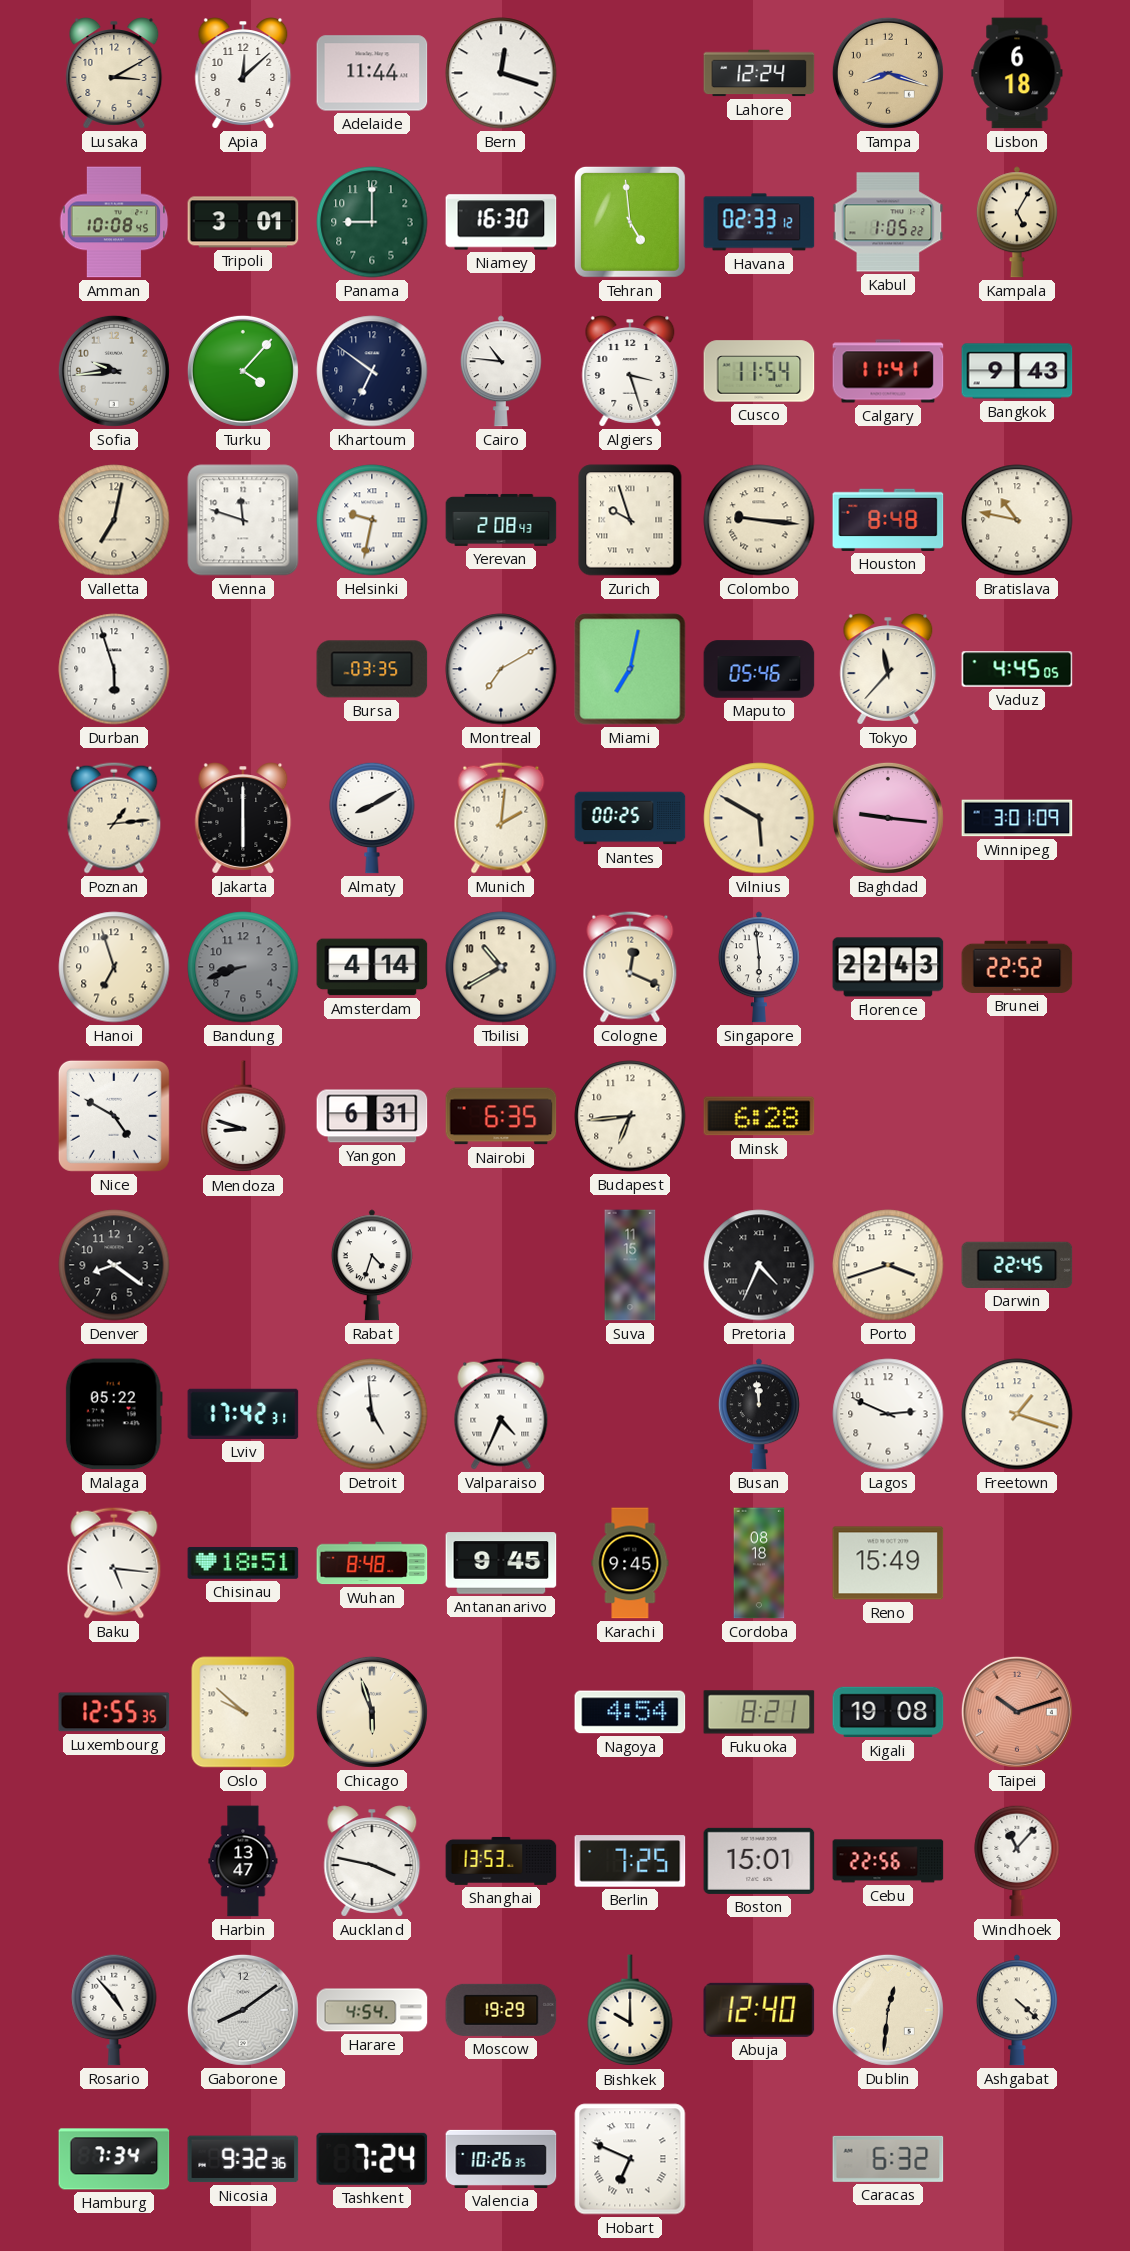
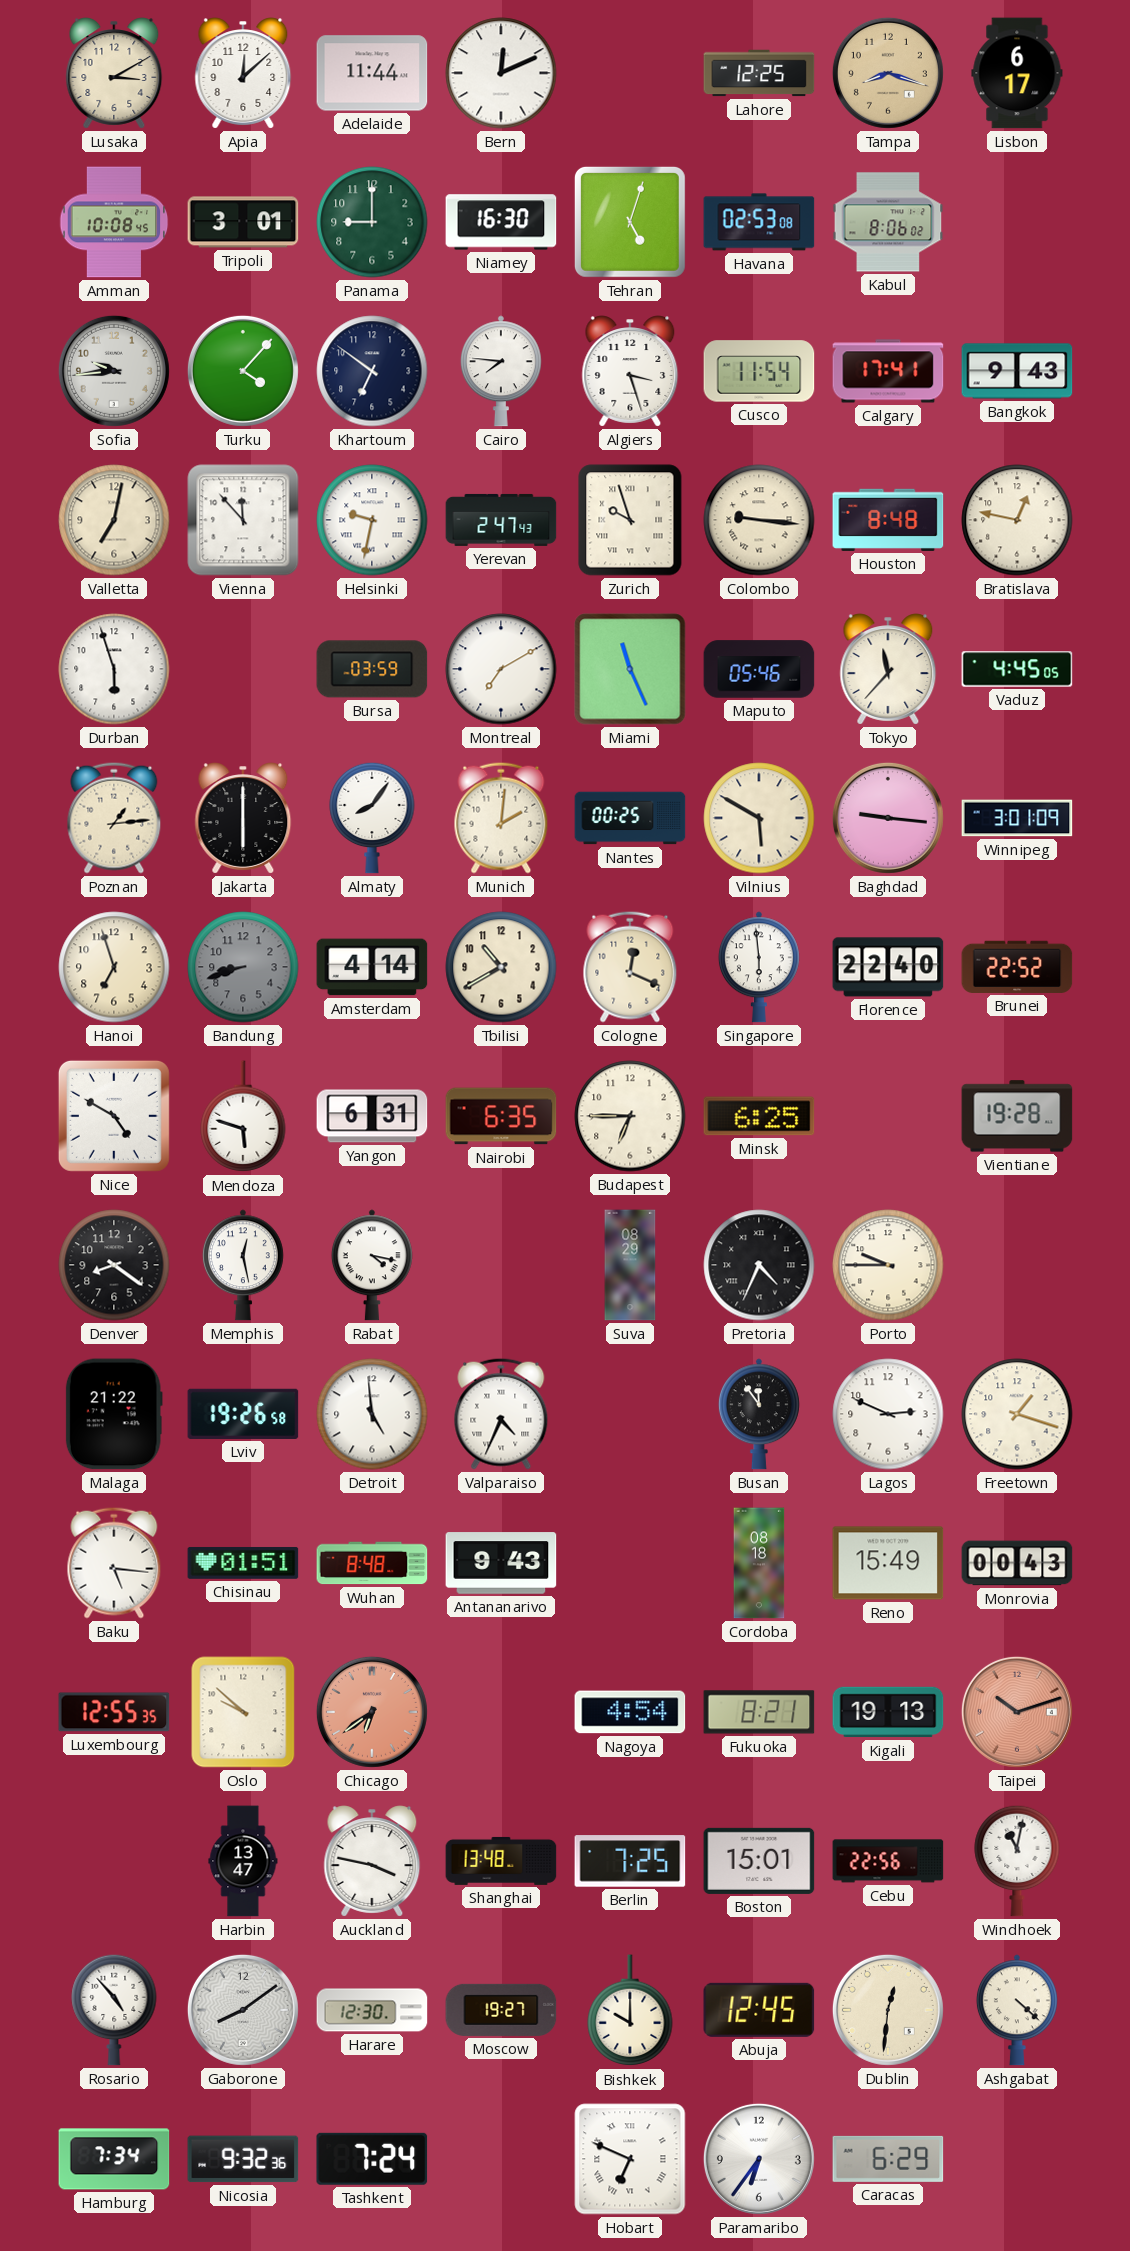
Bern: 12:18 -> 12:11
Lahore: 12:24 -> 12:25
Lisbon: 6:18 -> 6:17
Tehran: 4:59 -> 5:03
Havana: 02:33 -> 02:53
Kabul: 1:05 -> 8:06
Kampala: 5:05 -> none
Cairo: 10:46 -> 7:46
Calgary: 11:41 -> 17:41
Vienna: 11:48 -> 11:53
Yerevan: 2:08 -> 2:47
Bratislava: 10:47 -> 12:47
Bursa: 03:35 -> 03:59
Miami: 7:02 -> 11:26
Almaty: 8:10 -> 8:06
Florence: 22:43 -> 22:40
Mendoza: 8:48 -> 5:48
Budapest: 6:44 -> 6:45
Minsk: 6:28 -> 6:25
Vientiane: none -> 19:28
Memphis: none -> 12:28
Rabat: 4:33 -> 4:17
Suva: 11:15 -> 08:29
Porto: 3:42 -> 9:45
Darwin: 22:45 -> none
Malaga: 05:22 -> 21:22
Lviv: 17:42 -> 19:26
Busan: 11:59 -> 11:54
Chisinau: 18:51 -> 01:51
Antananarivo: 9:45 -> 9:43
Karachi: 9:45 -> none
Monrovia: none -> 00:43
Chicago: 5:57 -> 6:39
Chicago dial: cream -> salmon
Kigali: 19:08 -> 19:13
Shanghai: 13:53 -> 13:48
Windhoek: 11:07 -> 11:02
Harare: 4:54 -> 12:30
Moscow: 19:29 -> 19:27
Abuja: 12:40 -> 12:45
Valencia: 10:26 -> none
Paramaribo: none -> 6:36
Caracas: 6:32 -> 6:29
